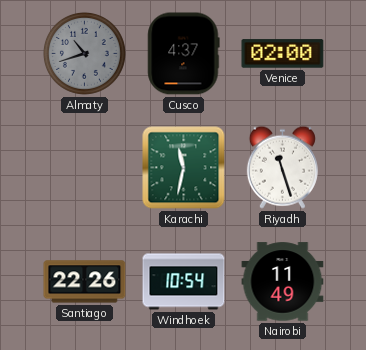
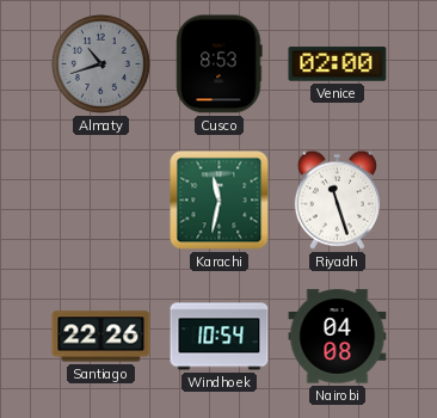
Cusco: 4:37 -> 8:53
Nairobi: 11:49 -> 04:08
